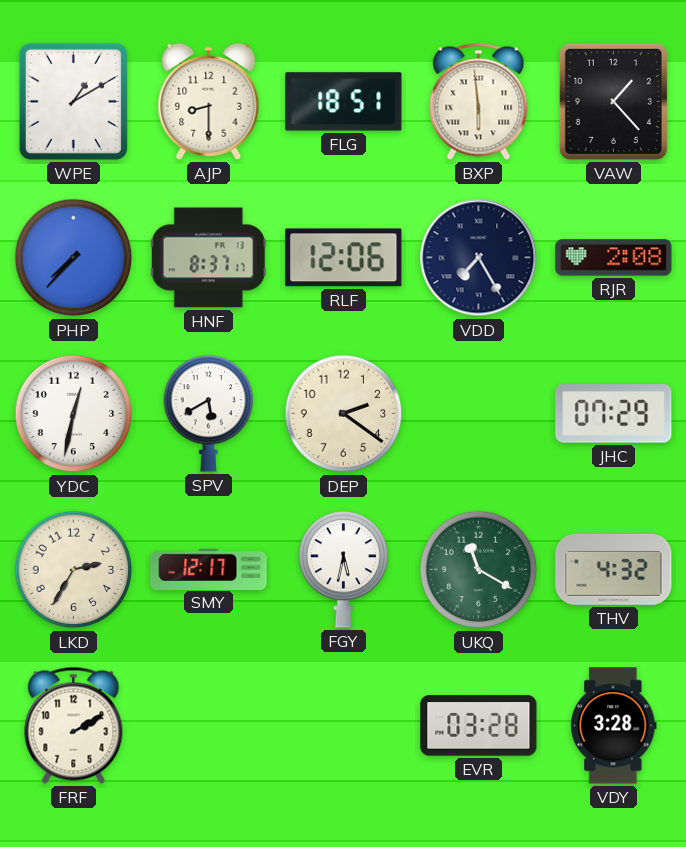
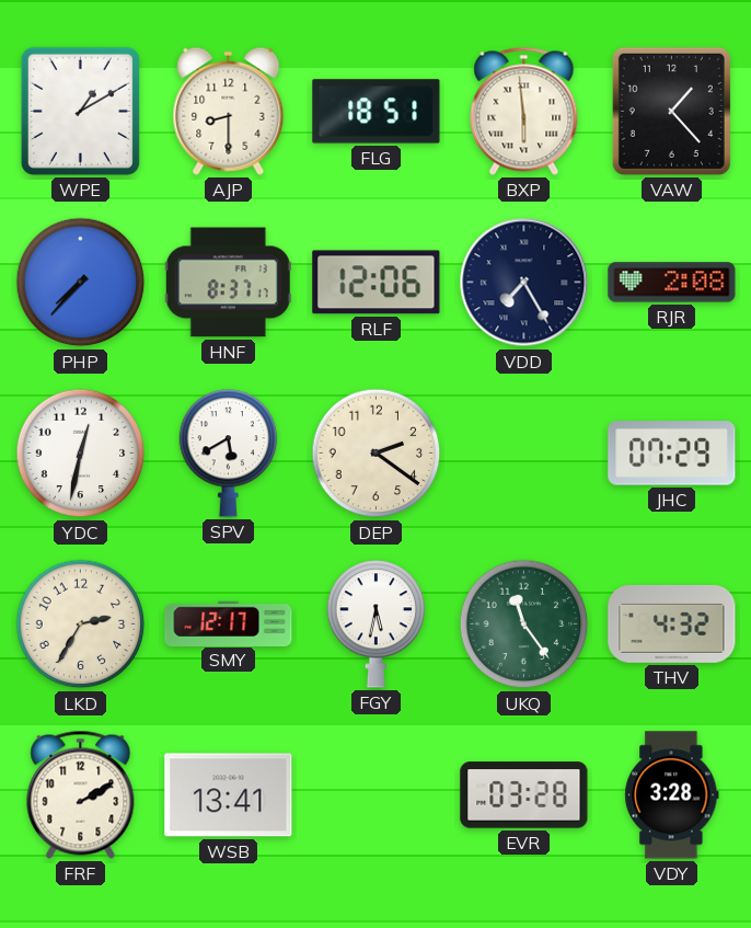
UKQ: 11:20 -> 11:24
WSB: none -> 13:41
